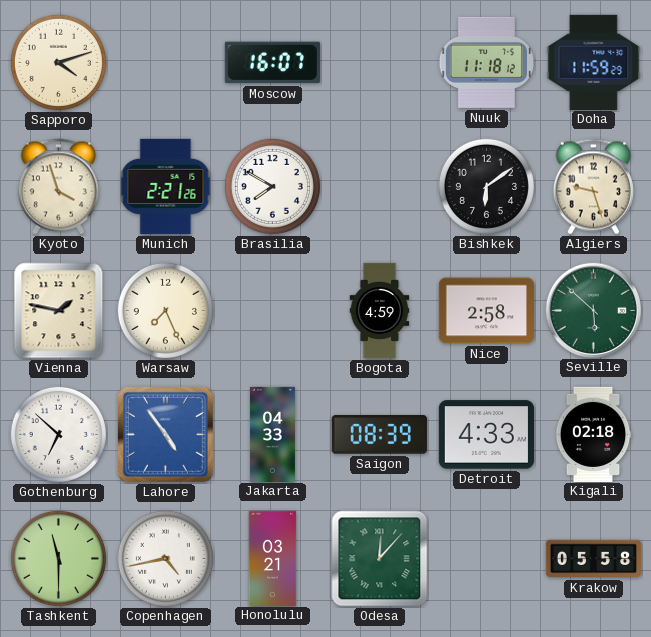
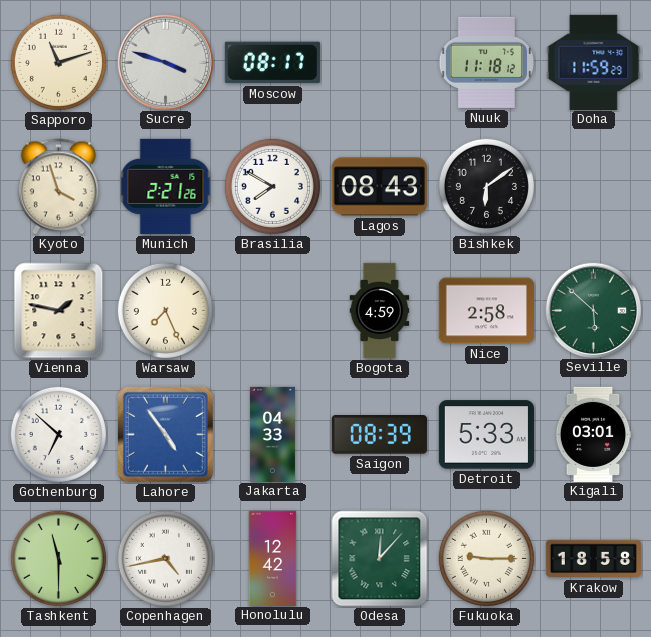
Sapporo: 4:12 -> 11:12
Sucre: none -> 3:48
Moscow: 16:07 -> 08:17
Lagos: none -> 08:43
Algiers: 9:27 -> none
Detroit: 4:33 -> 5:33
Kigali: 02:18 -> 03:01
Honolulu: 03:21 -> 12:42
Fukuoka: none -> 9:15
Krakow: 05:58 -> 18:58
